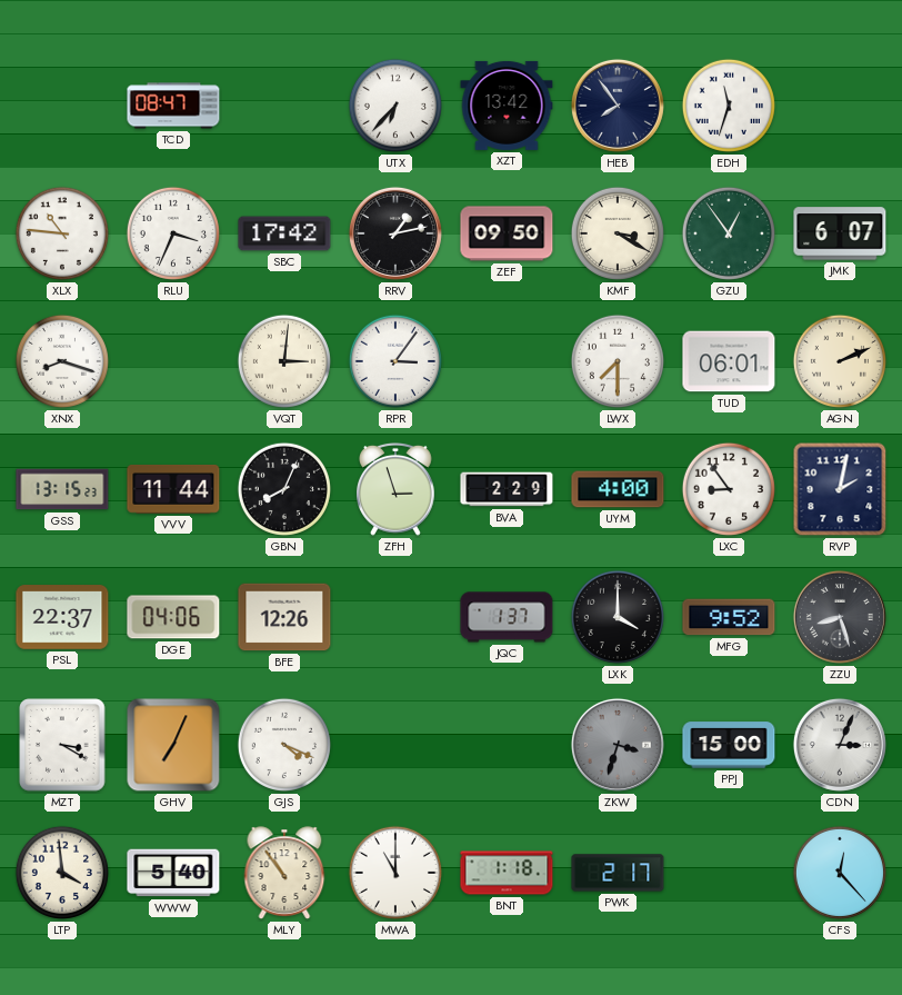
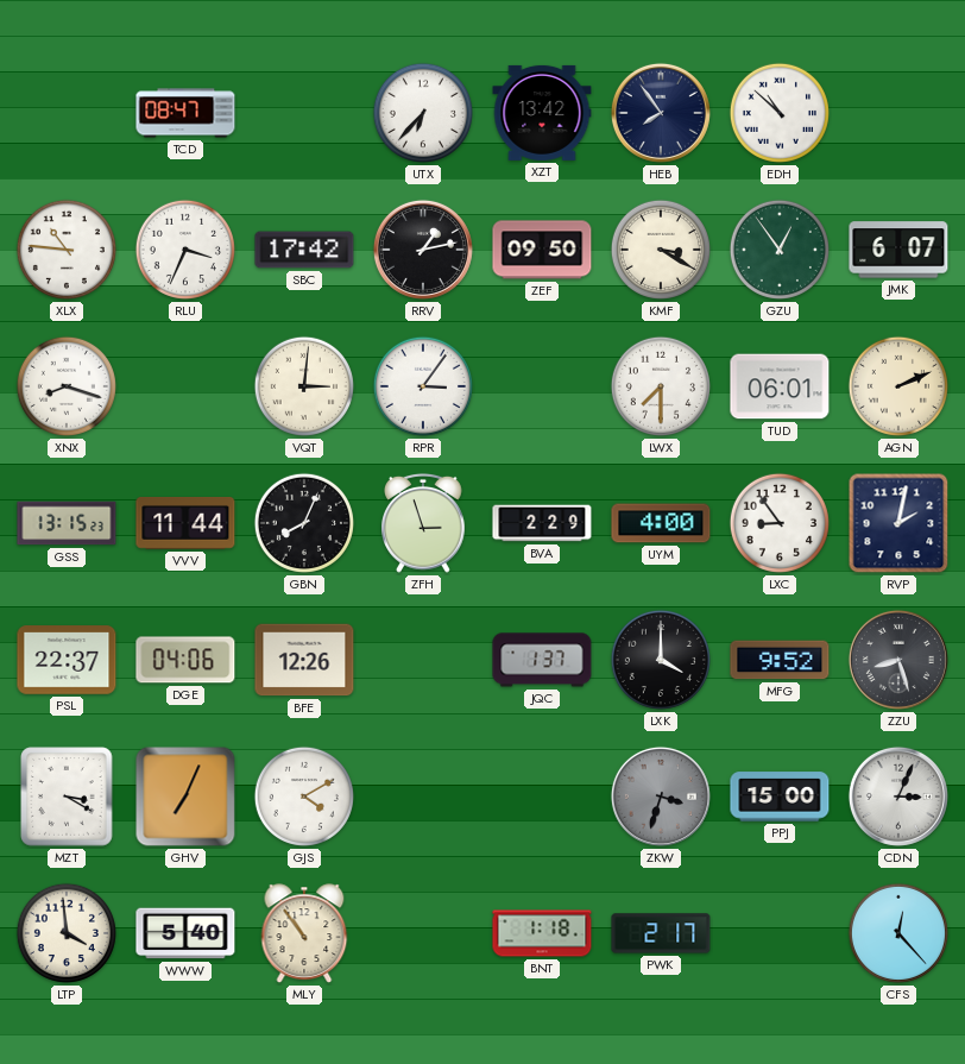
EDH: 11:33 -> 10:52
GJS: 4:19 -> 4:10
MWA: 11:00 -> none
